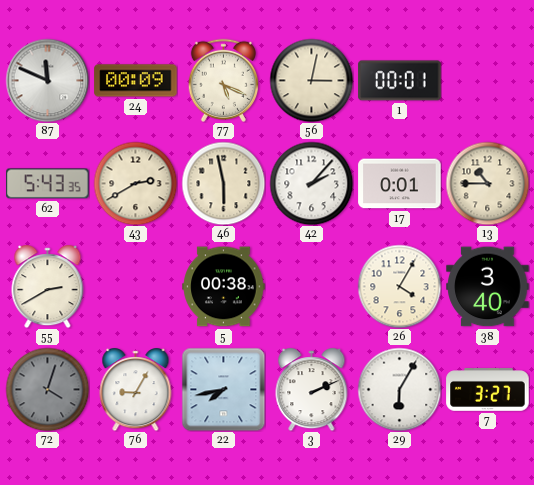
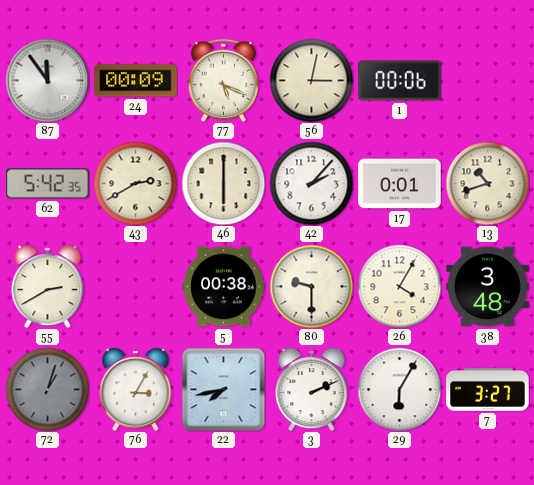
87: 11:49 -> 11:54
1: 00:01 -> 00:06
62: 5:43 -> 5:42
46: 5:58 -> 6:00
13: 10:45 -> 10:42
80: none -> 9:30
38: 3:40 -> 3:48
72: 4:03 -> 1:03
76: 9:05 -> 3:05
